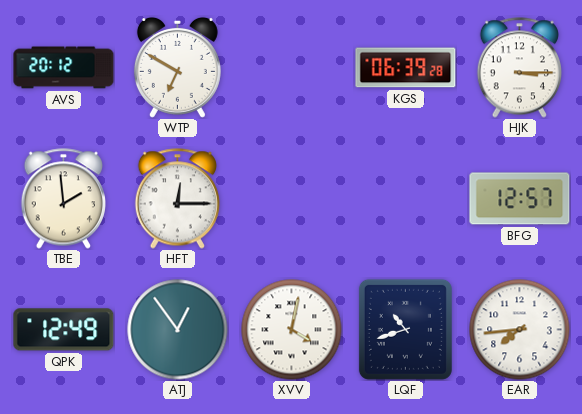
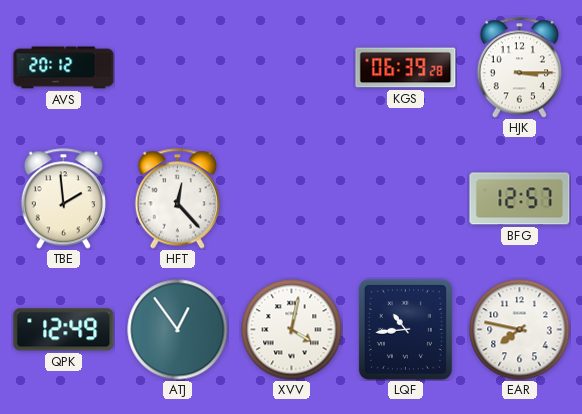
WTP: 6:50 -> none
HFT: 12:15 -> 12:23
LQF: 10:42 -> 10:44
EAR: 7:44 -> 7:47
